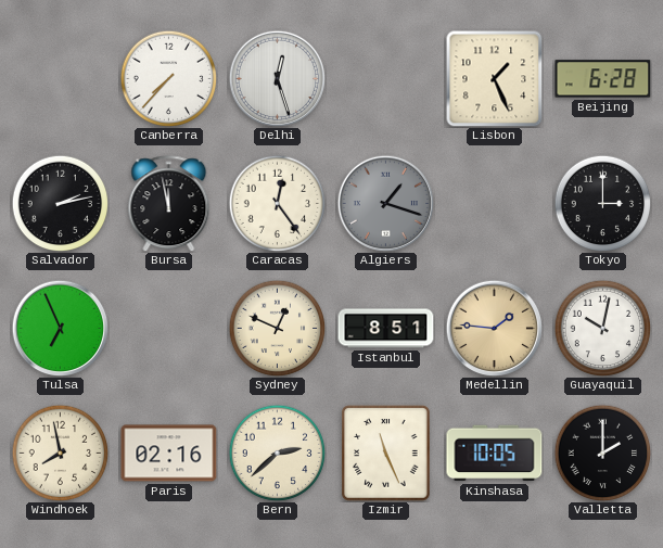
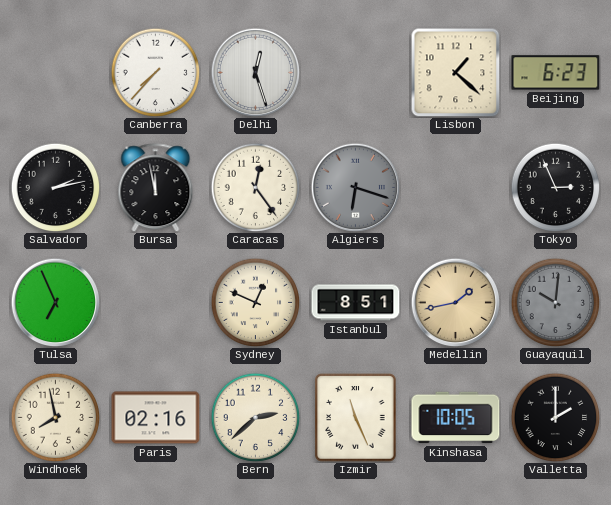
Lisbon: 1:26 -> 1:22
Beijing: 6:28 -> 6:23
Algiers: 1:18 -> 6:18
Tokyo: 3:00 -> 2:56
Medellin: 1:46 -> 1:43
Guayaquil: 10:02 -> 10:01
Guayaquil dial: white -> grey
